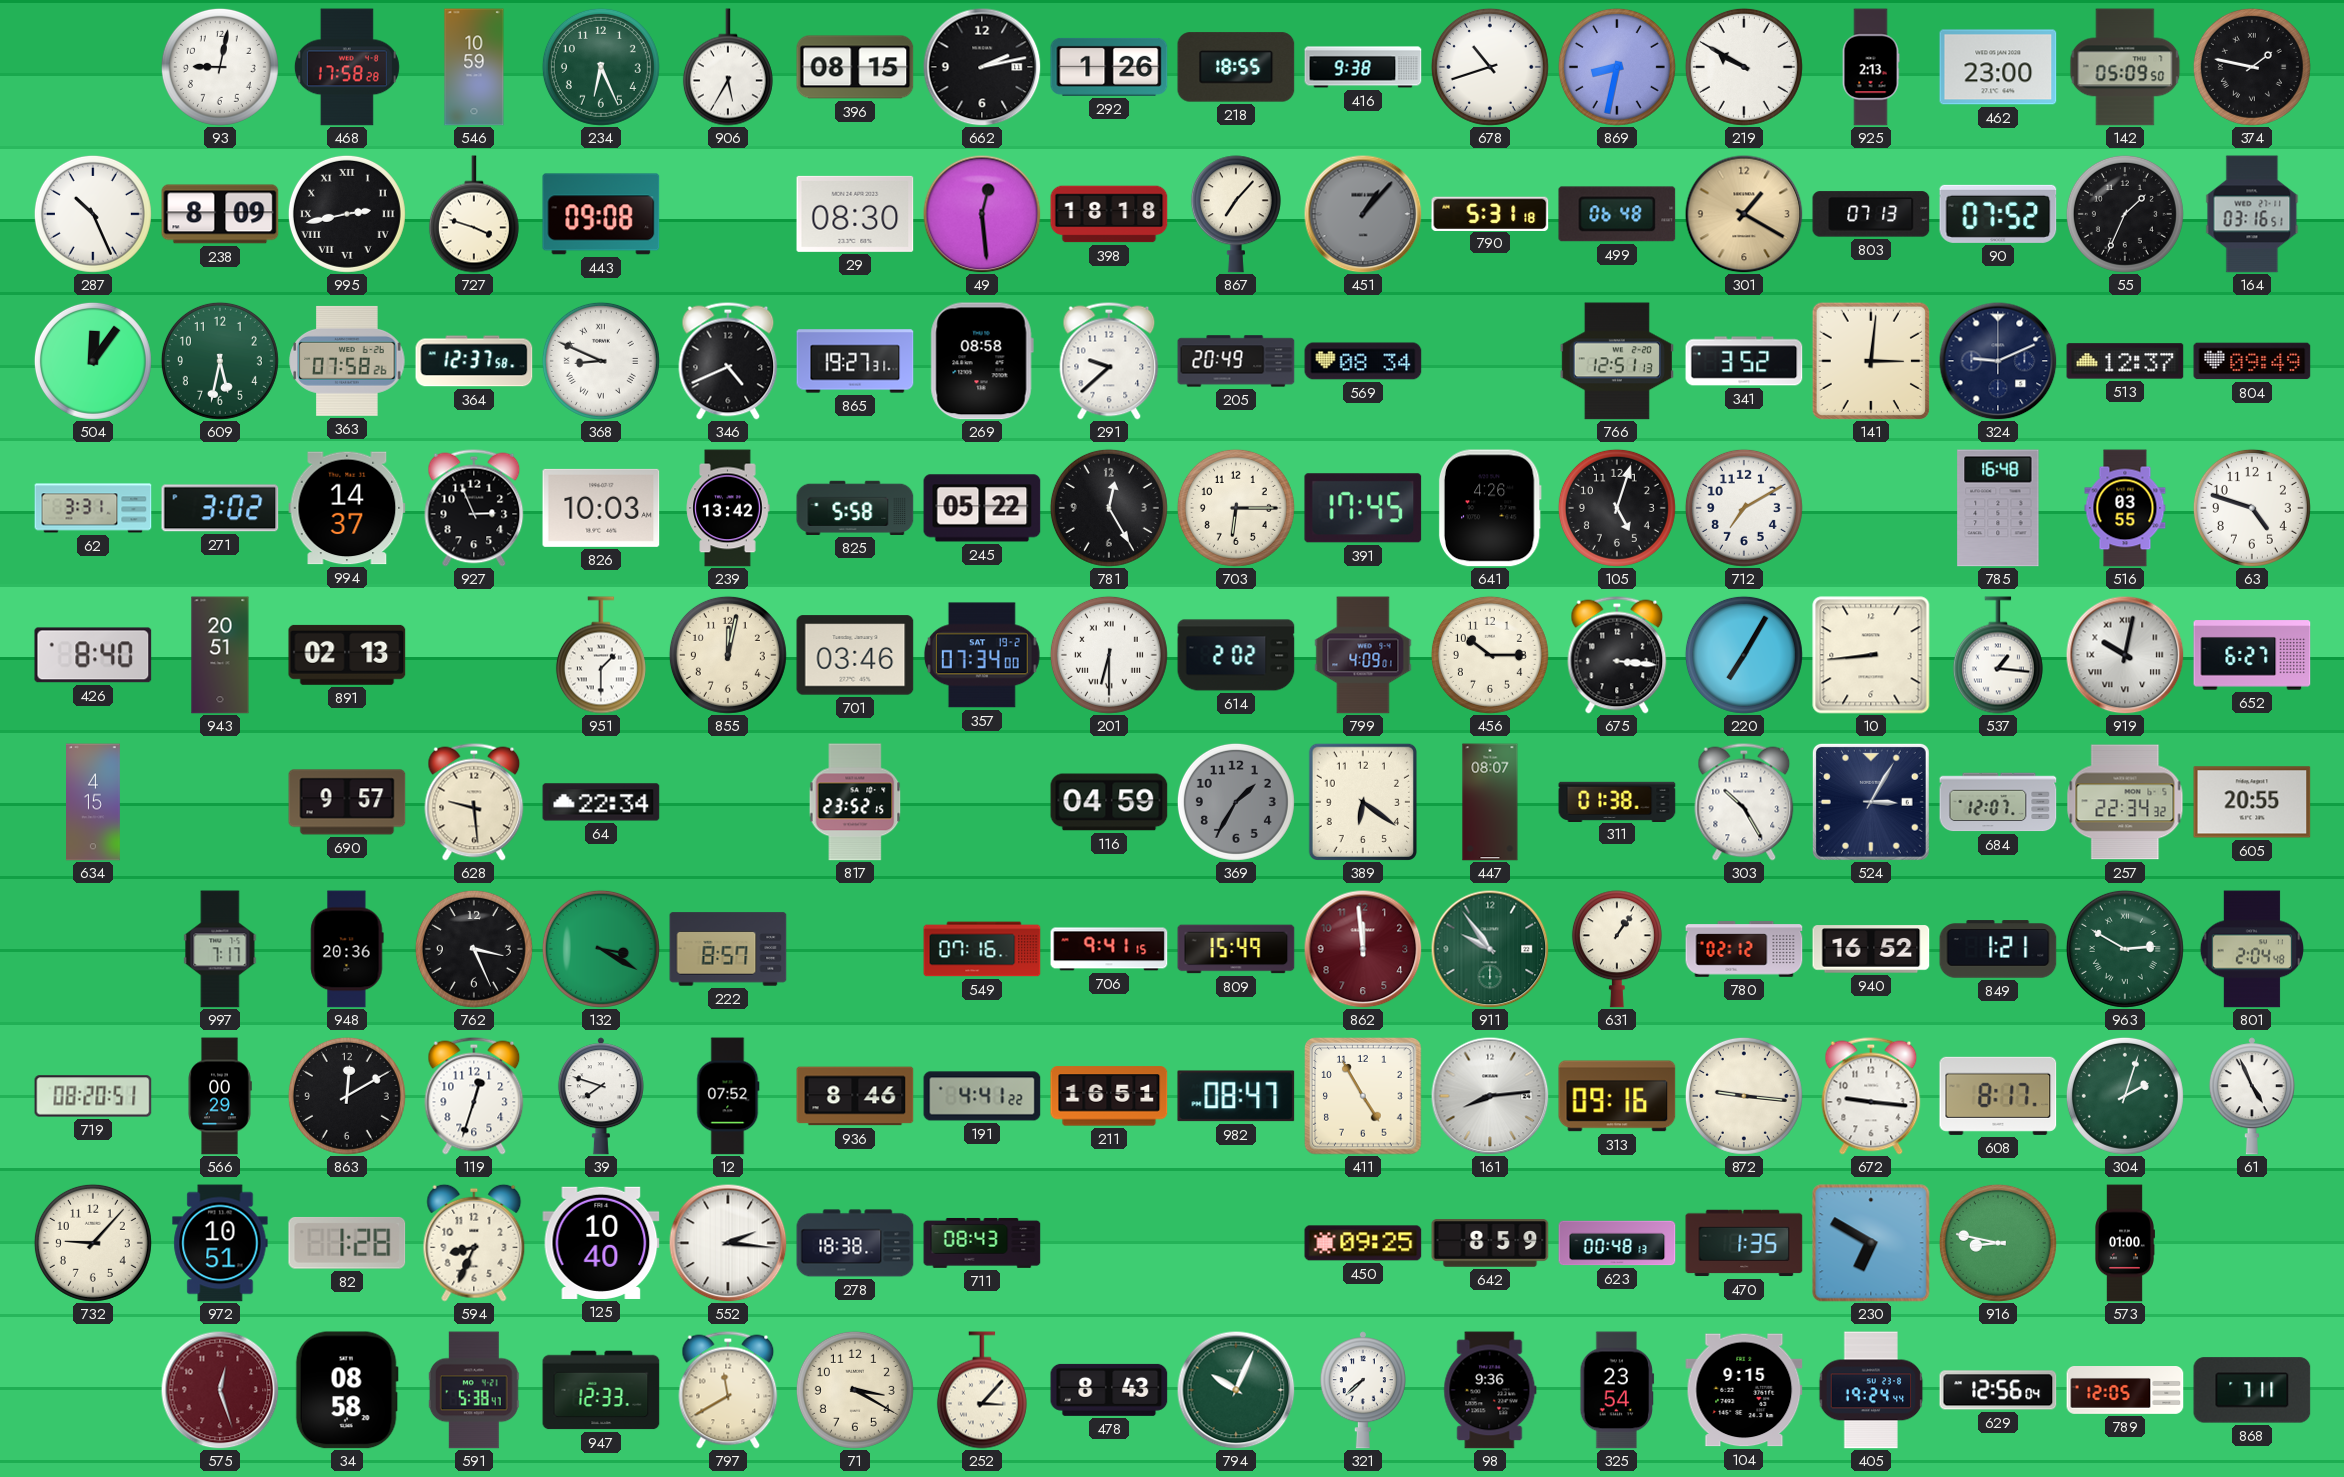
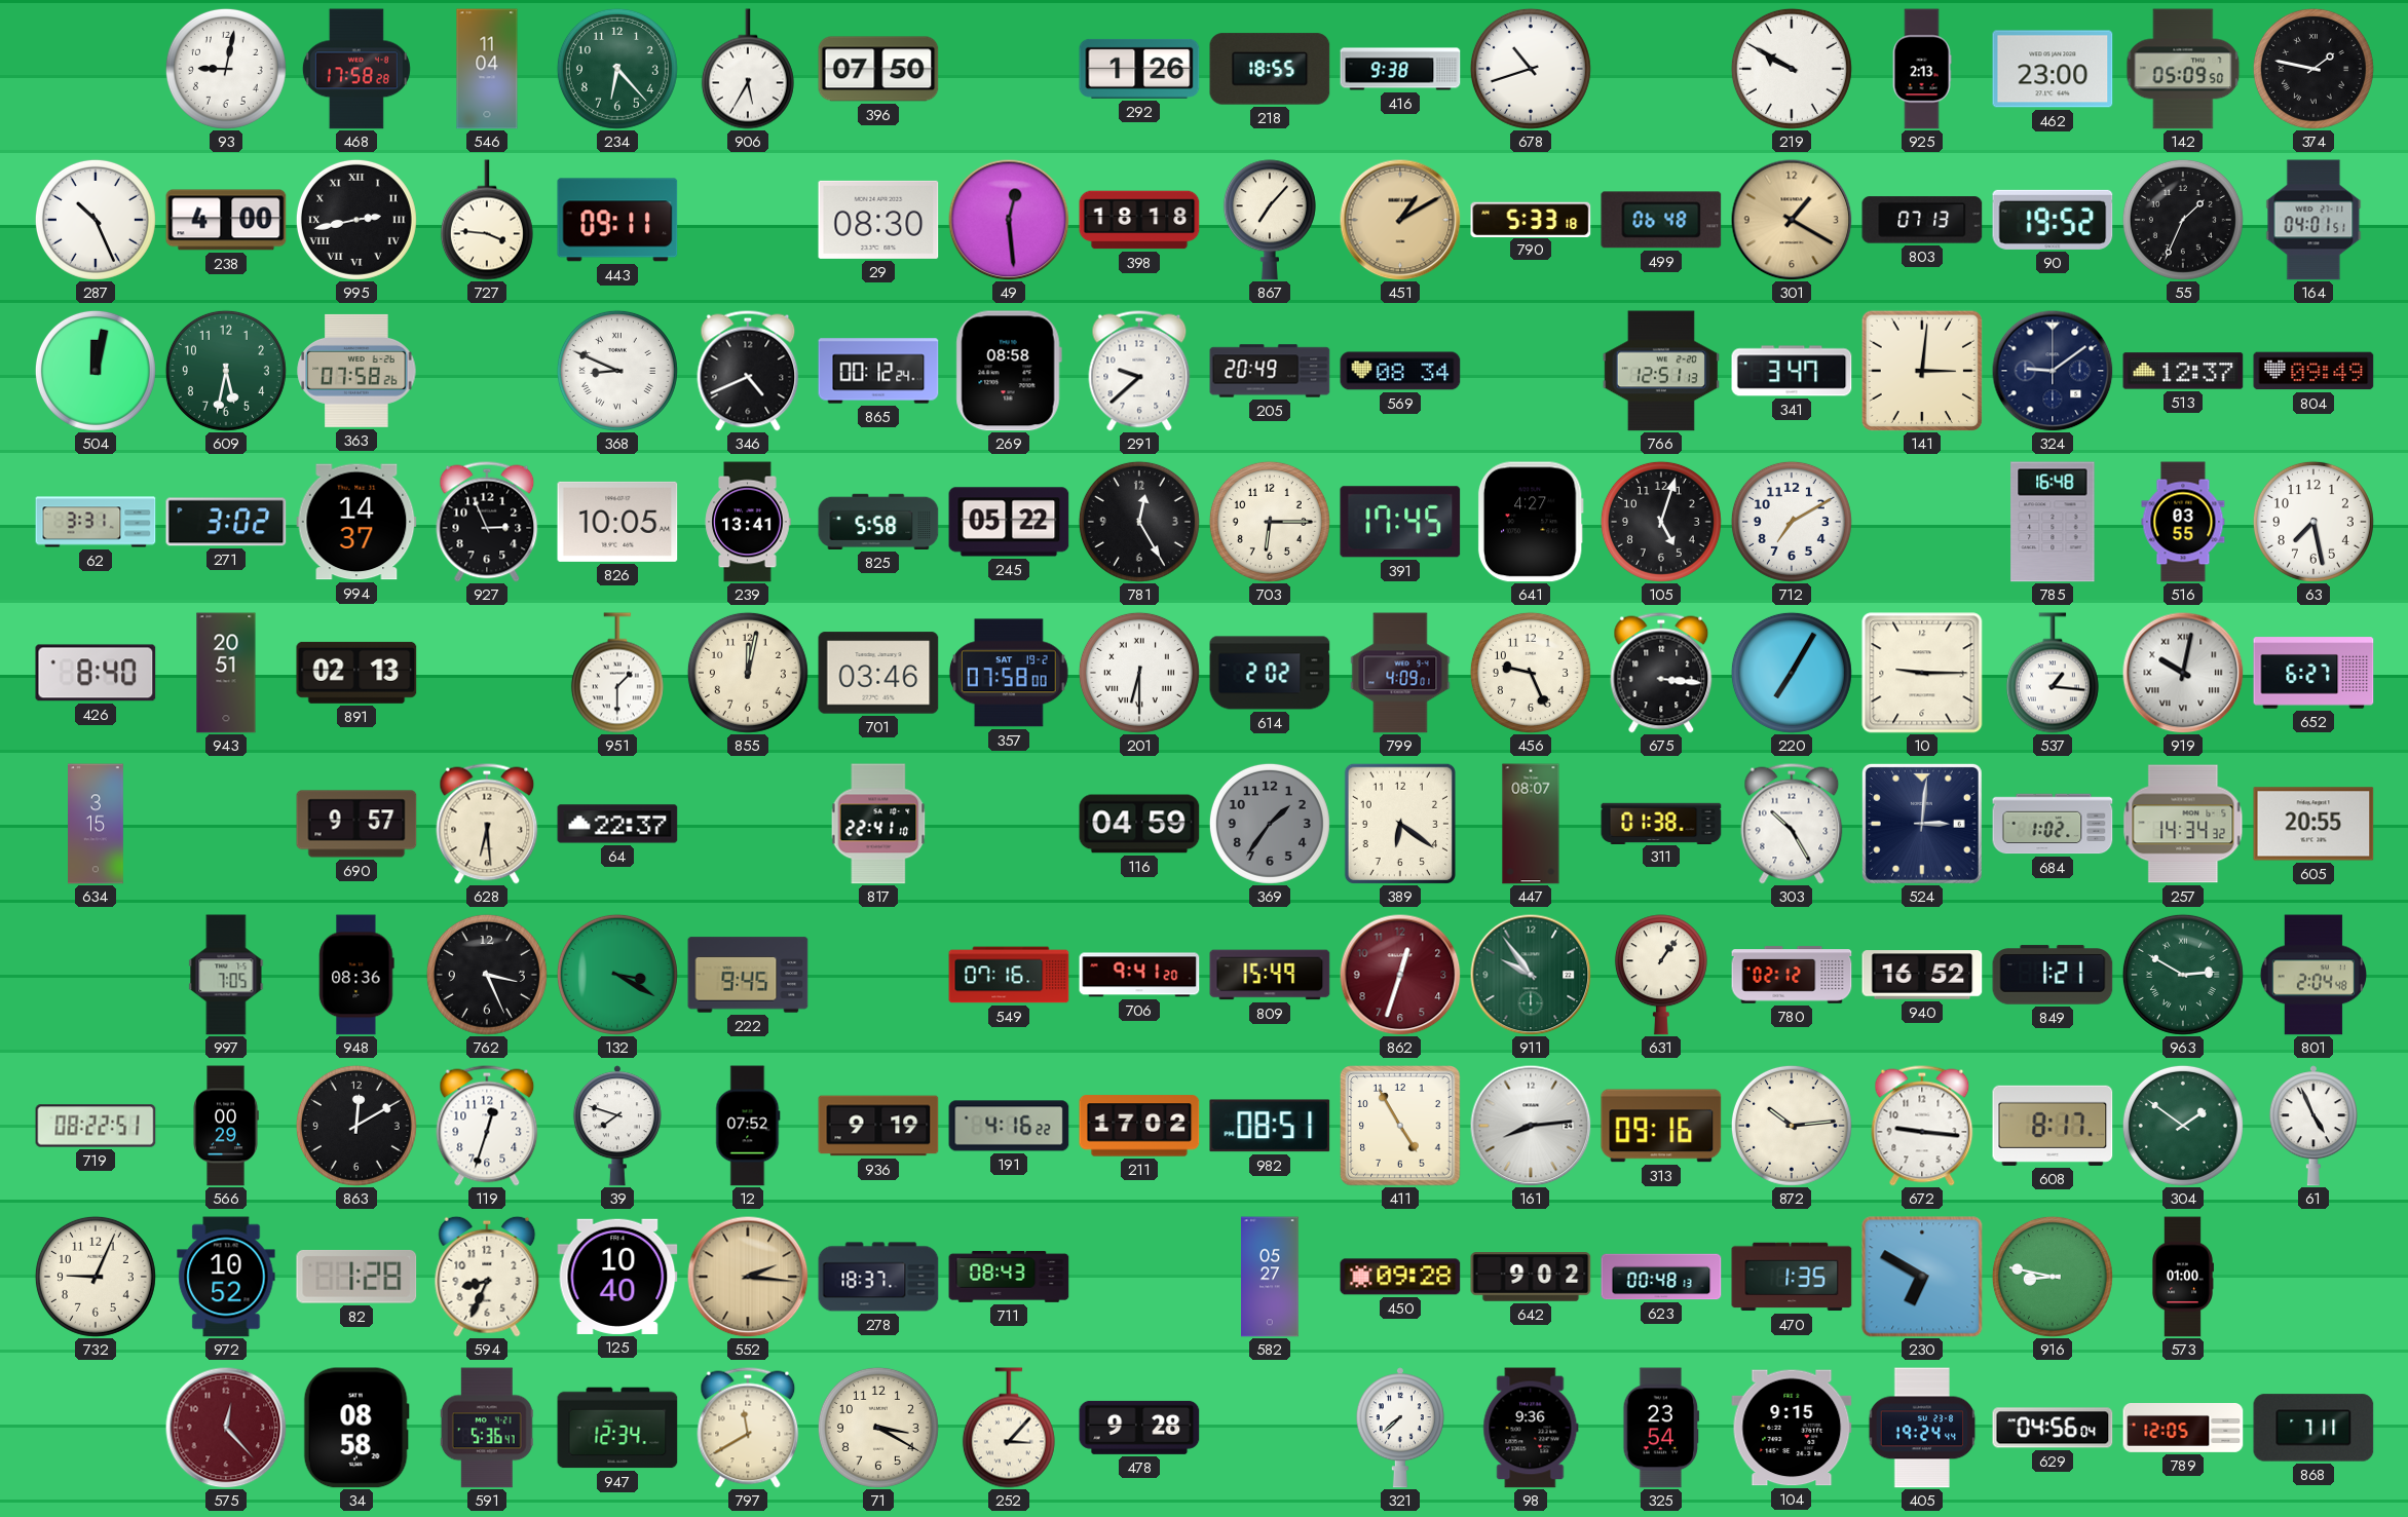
546: 10:59 -> 11:04
234: 6:26 -> 6:23
396: 08:15 -> 07:50
662: 2:13 -> none
869: 8:32 -> none
238: 8:09 -> 4:00
727: 3:48 -> 3:46
443: 09:08 -> 09:11
451: 1:07 -> 1:10
451 dial: grey -> champagne
790: 5:31 -> 5:33
90: 07:52 -> 19:52
164: 03:16 -> 04:01
504: 12:06 -> 12:02
364: 12:37 -> none
865: 19:27 -> 00:12
341: 3:52 -> 3:47
324: 9:11 -> 9:09
826: 10:03 -> 10:05
239: 13:42 -> 13:41
641: 4:26 -> 4:27
63: 4:48 -> 7:28
357: 07:34 -> 07:58
456: 10:15 -> 9:26
10: 8:44 -> 9:15
634: 4:15 -> 3:15
628: 9:29 -> 6:29
64: 22:34 -> 22:37
817: 23:52 -> 22:41
369: 1:35 -> 1:36
524: 3:05 -> 3:01
684: 12:07 -> 1:02
257: 22:34 -> 14:34
997: 7:17 -> 7:05
948: 20:36 -> 08:36
222: 8:57 -> 9:45
706: 9:41:15 -> 9:41:20
862: 11:59 -> 12:33
719: 08:20 -> 08:22
936: 8:46 -> 9:19
191: 4:41 -> 4:16
211: 16:51 -> 17:02
982: 08:47 -> 08:51
872: 9:16 -> 10:14
304: 2:03 -> 1:51
732: 9:07 -> 9:04
972: 10:51 -> 10:52
552 dial: white -> champagne
278: 18:38 -> 18:37
582: none -> 05:27
450: 09:25 -> 09:28
642: 8:59 -> 9:02
575: 12:27 -> 12:23
591: 5:38 -> 5:36
947: 12:33 -> 12:34
478: 8:43 -> 9:28
794: 10:04 -> none
629: 12:56 -> 04:56
